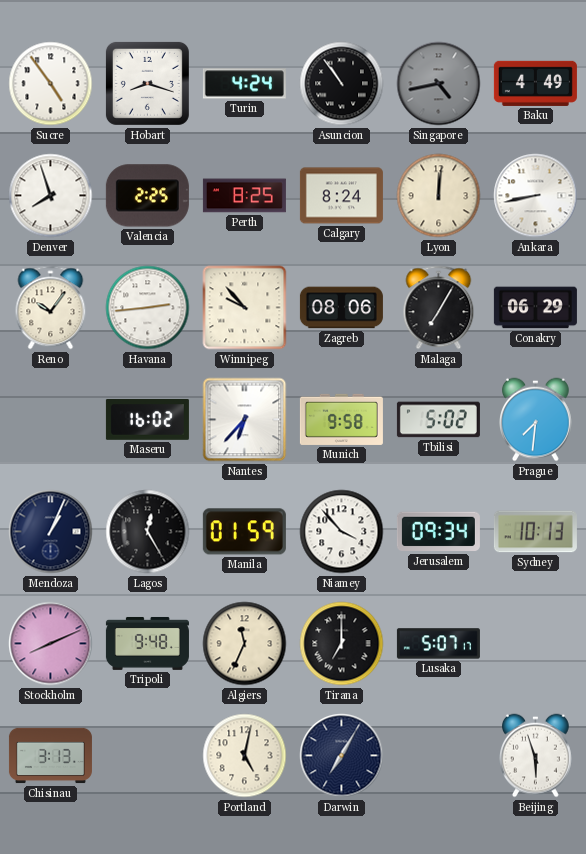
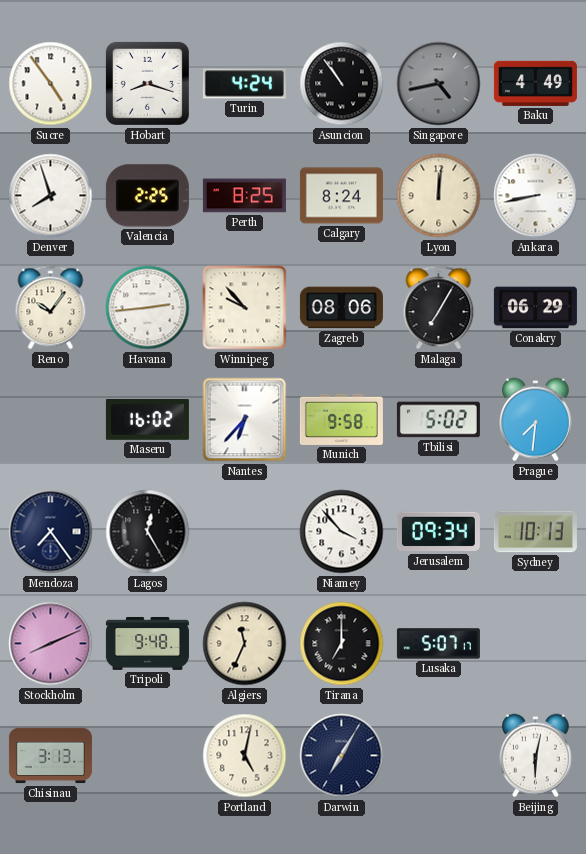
Mendoza: 1:04 -> 7:24
Manila: 01:59 -> none
Beijing: 5:57 -> 6:02
